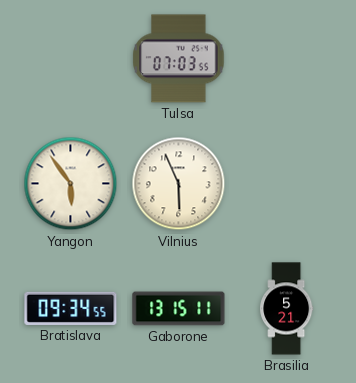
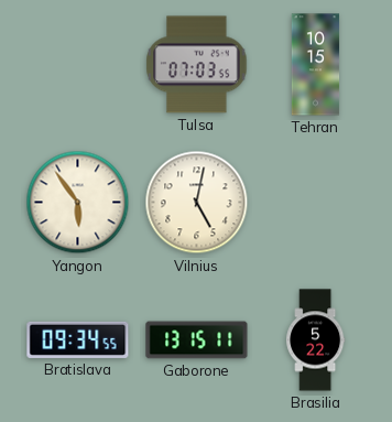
Tehran: none -> 10:15
Vilnius: 5:56 -> 5:02
Brasilia: 5:21 -> 5:22
